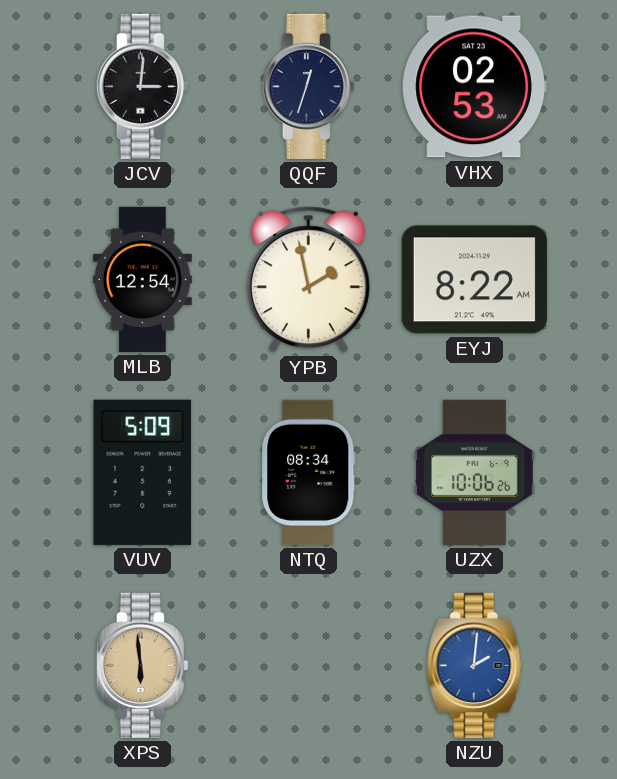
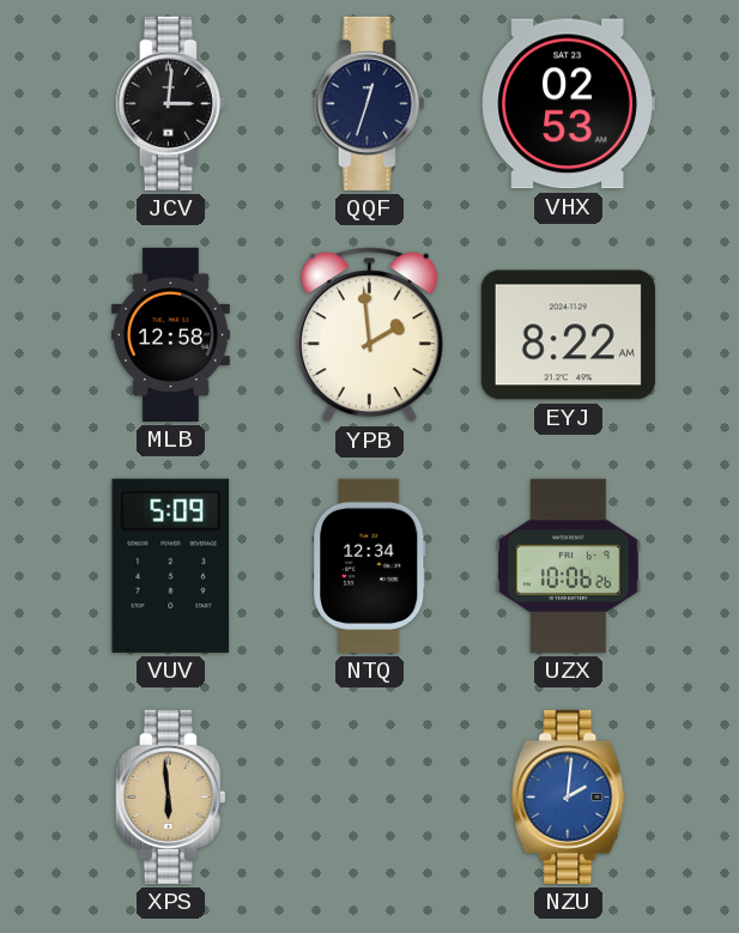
MLB: 12:54 -> 12:58
YPB: 1:58 -> 1:59
NTQ: 08:34 -> 12:34
